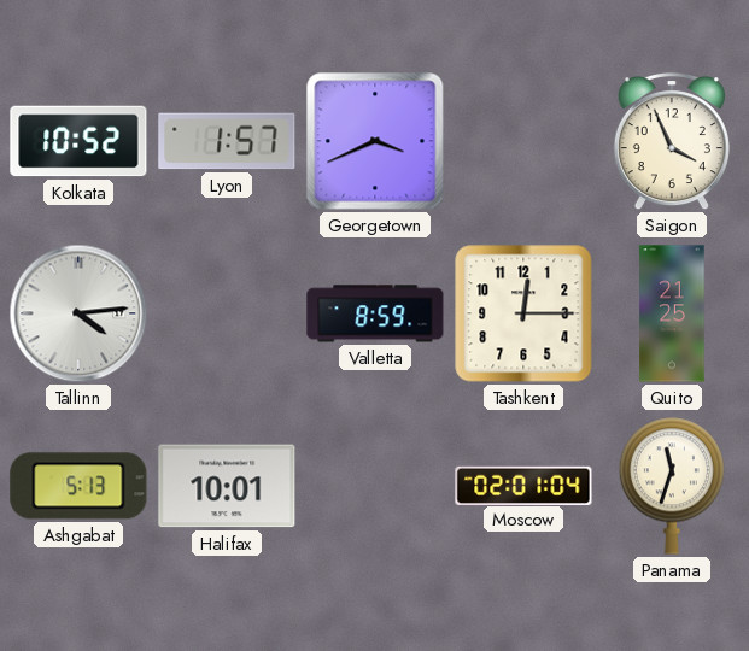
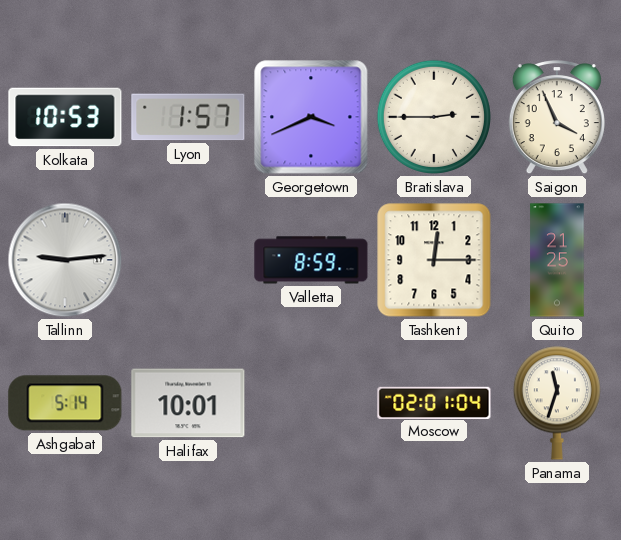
Kolkata: 10:52 -> 10:53
Bratislava: none -> 2:45
Tallinn: 4:14 -> 9:14
Ashgabat: 5:13 -> 5:14
